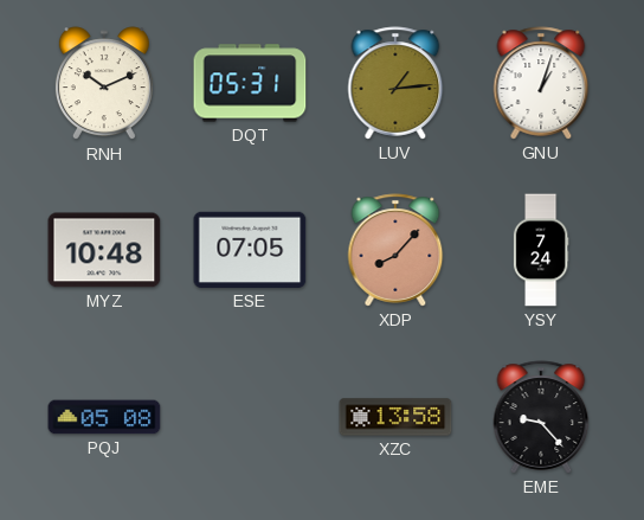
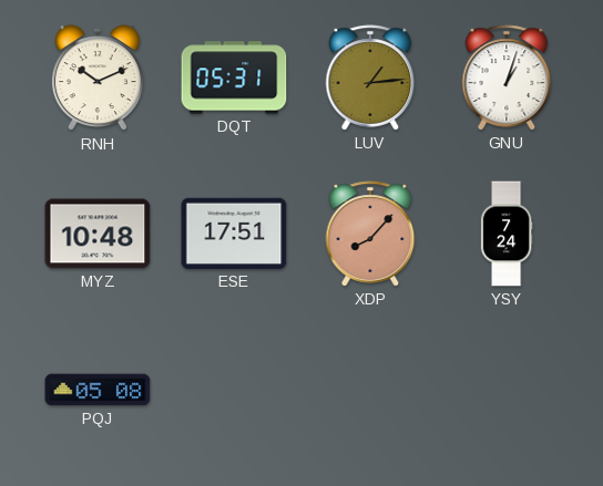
ESE: 07:05 -> 17:51
XZC: 13:58 -> none
EME: 9:23 -> none
